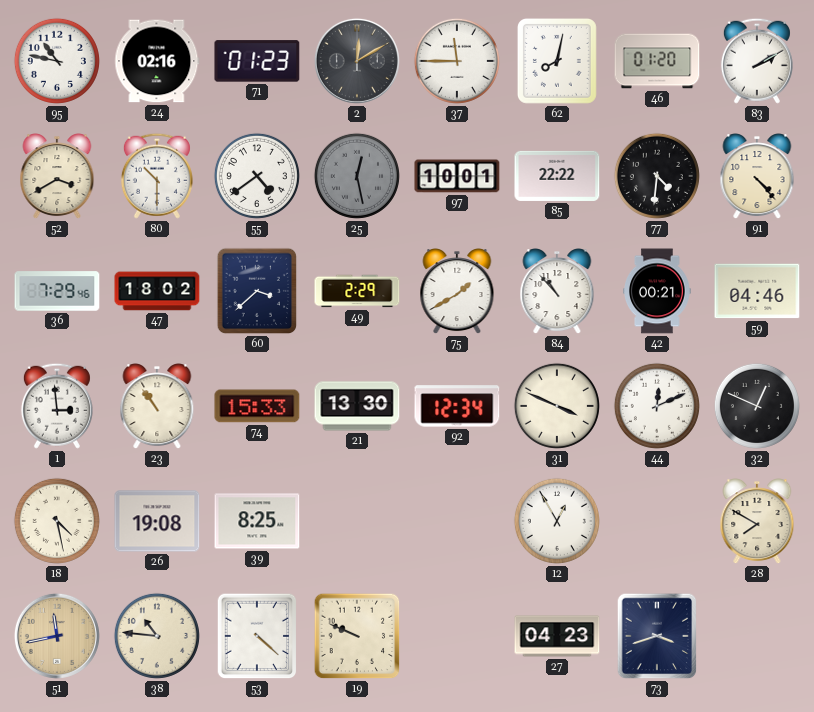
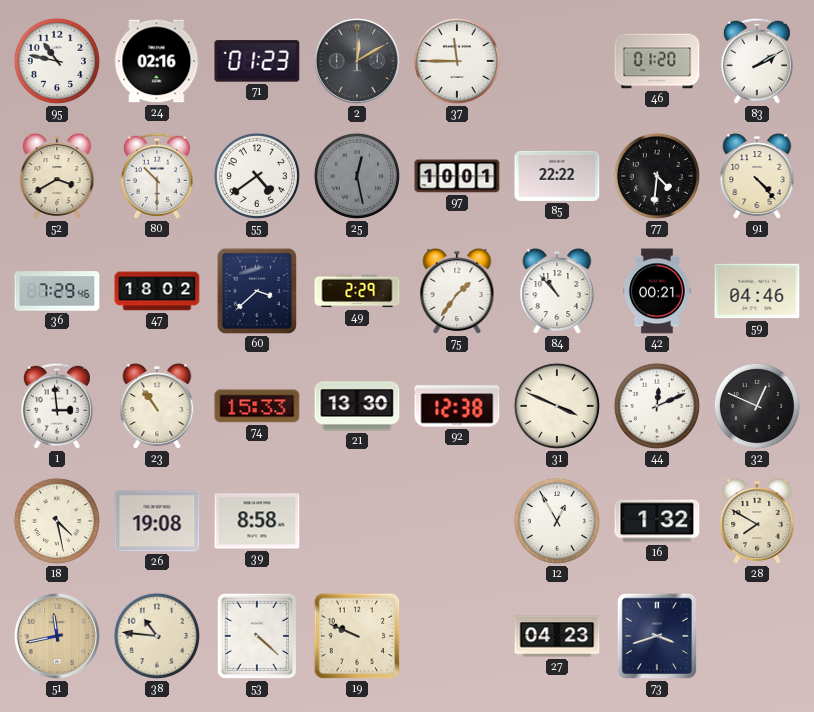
62: 8:02 -> none
75: 1:40 -> 1:36
92: 12:34 -> 12:38
39: 8:25 -> 8:58
16: none -> 1:32
